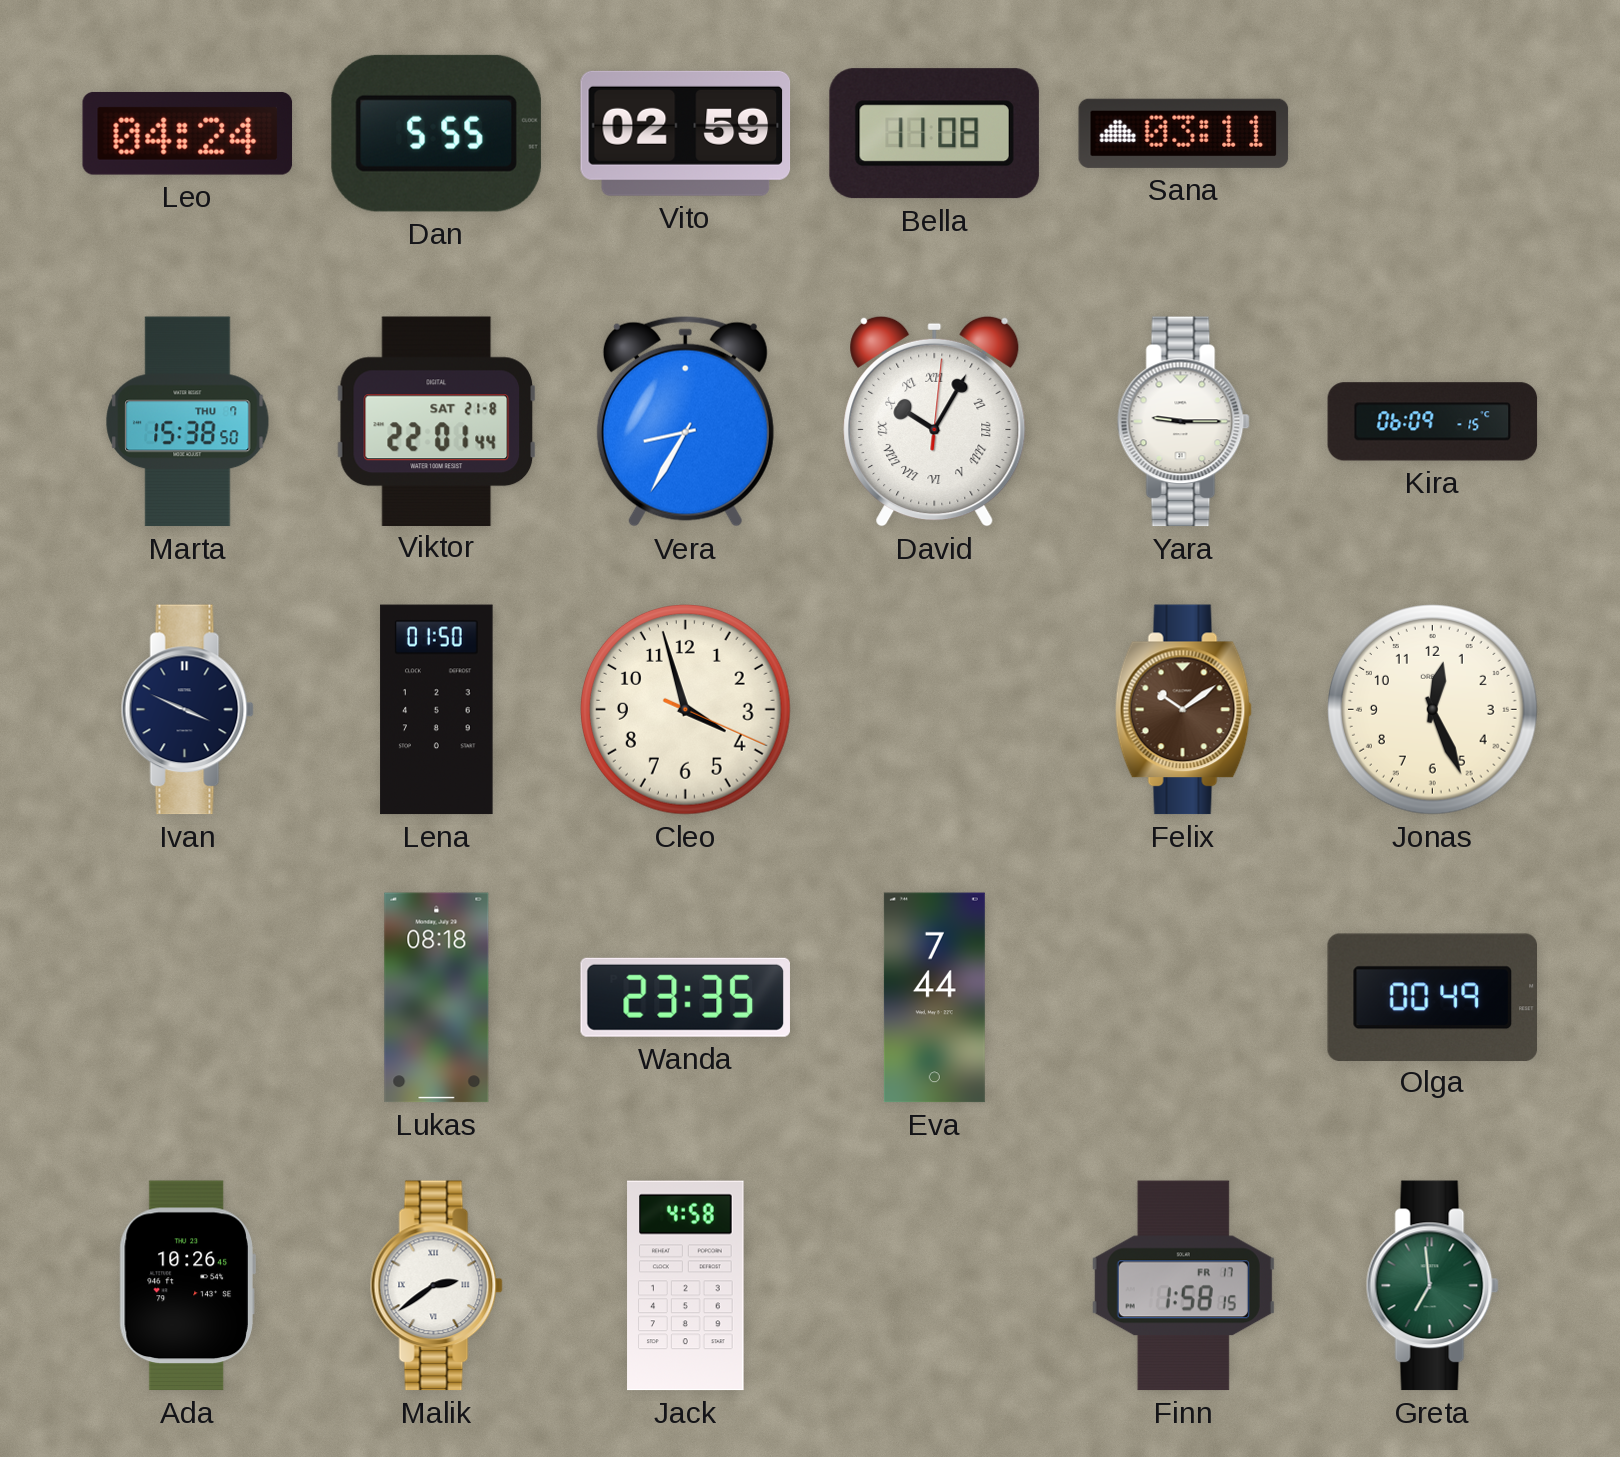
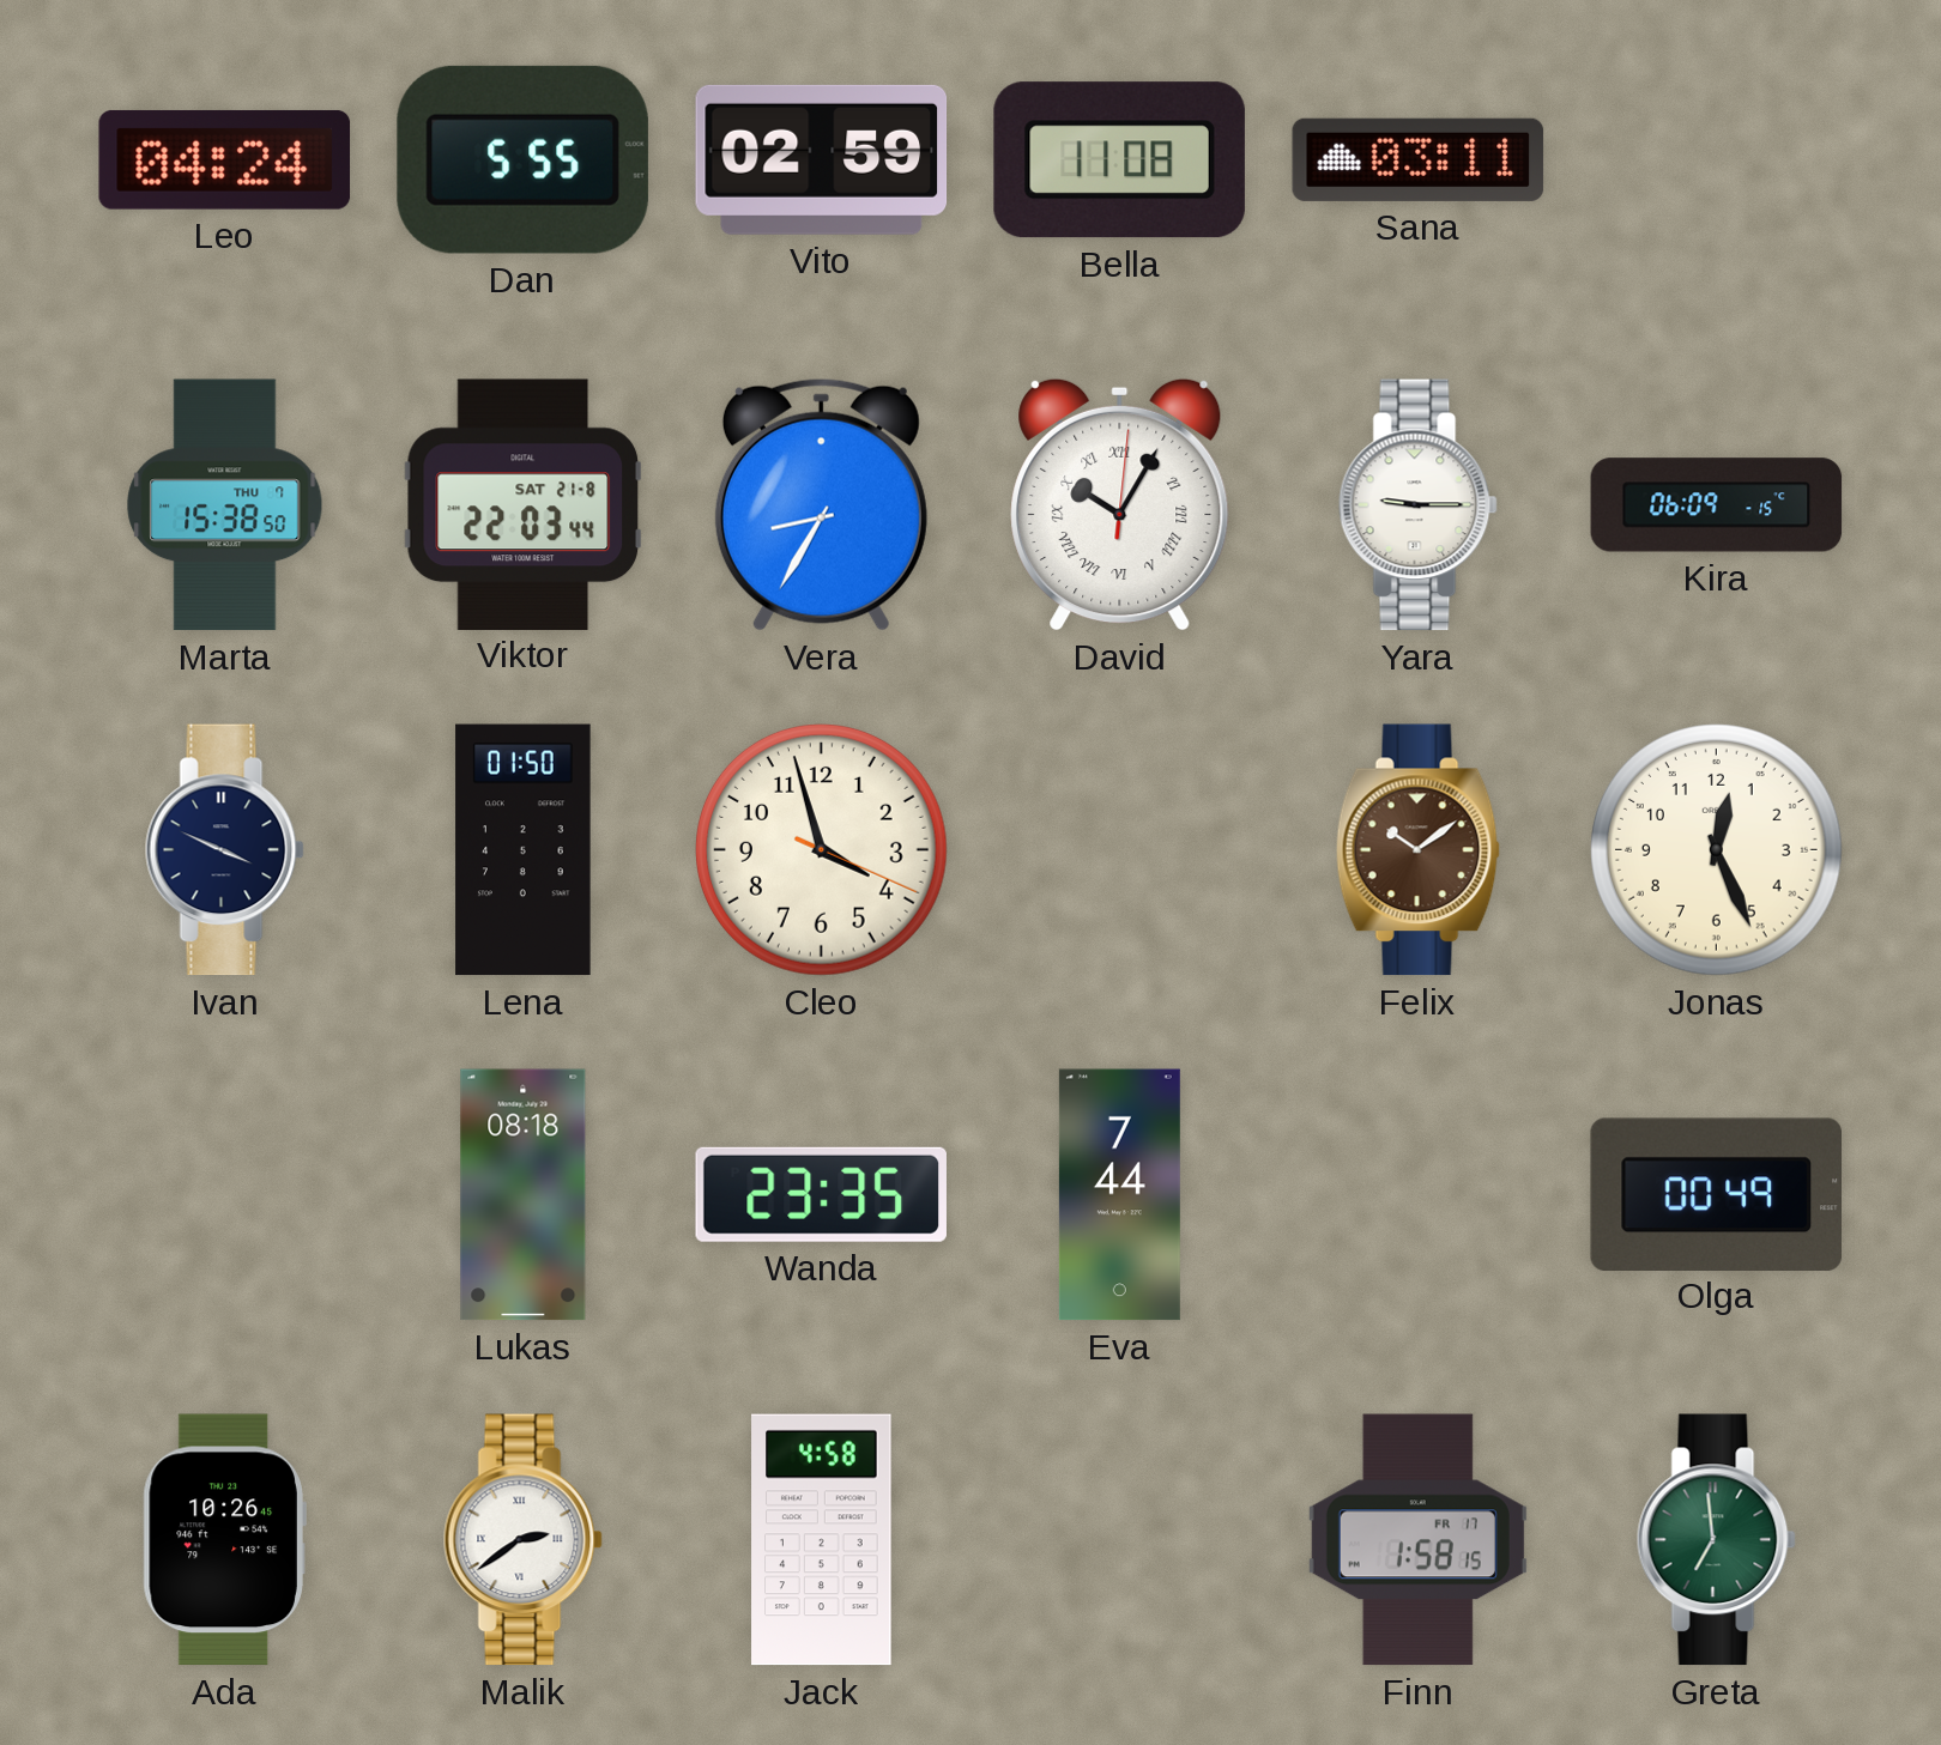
Viktor: 22:01 -> 22:03
